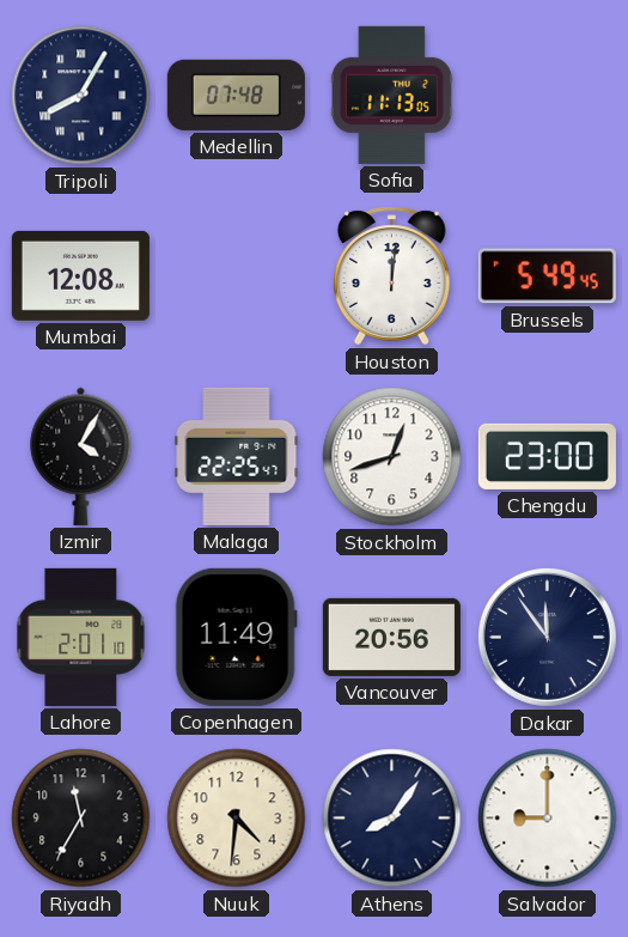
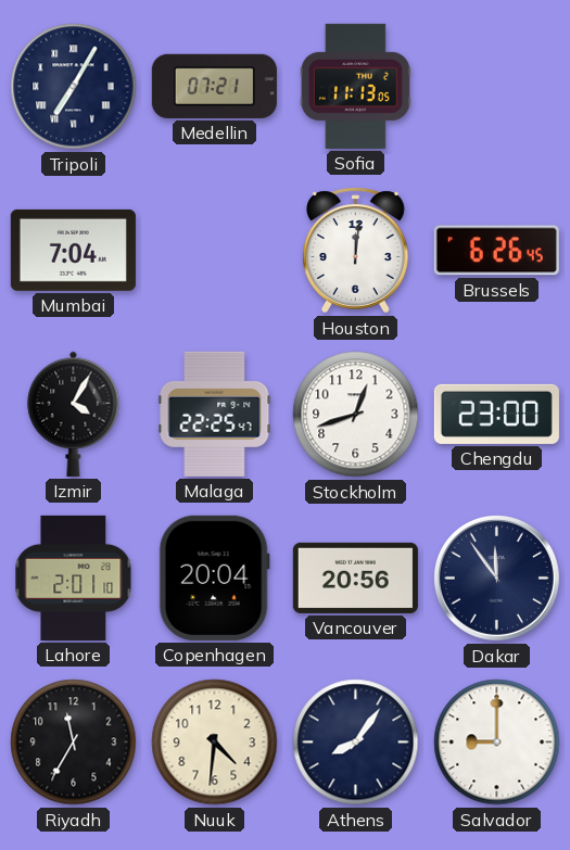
Tripoli: 8:05 -> 7:05
Medellin: 07:48 -> 07:21
Mumbai: 12:08 -> 7:04
Brussels: 5:49 -> 6:26
Copenhagen: 11:49 -> 20:04
